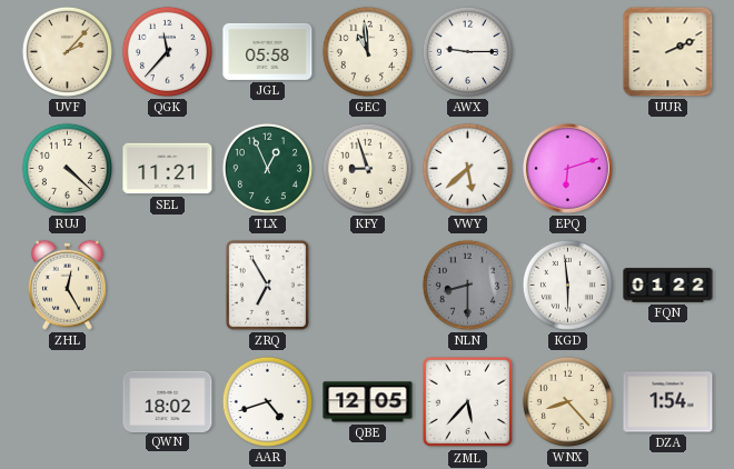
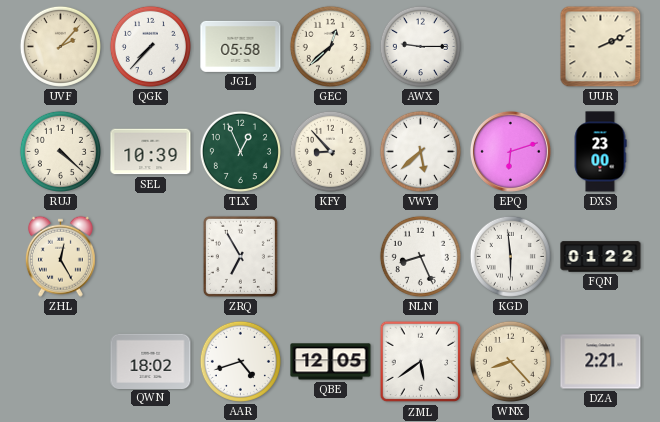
QGK: 11:37 -> 7:37
GEC: 10:59 -> 12:38
SEL: 11:21 -> 10:39
KFY: 8:57 -> 8:53
DXS: none -> 23:00
NLN: 8:30 -> 8:26
NLN dial: grey -> white
ZML: 5:37 -> 5:39
DZA: 1:54 -> 2:21
